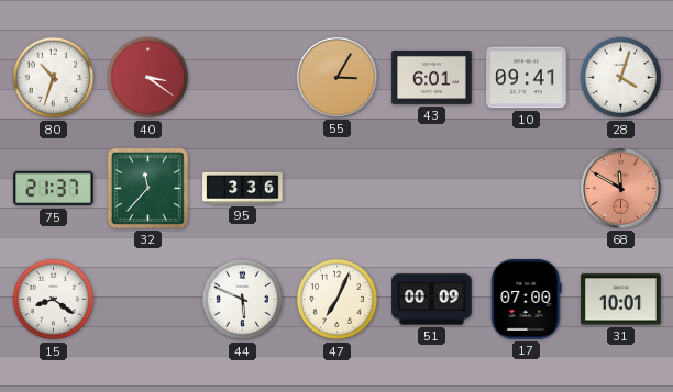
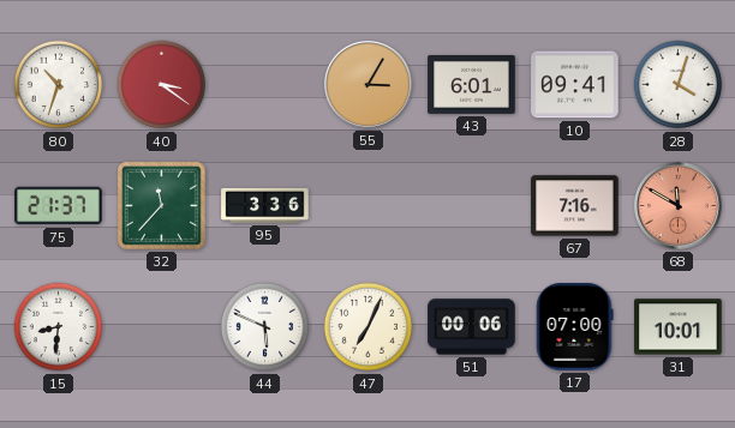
67: none -> 7:16
15: 8:21 -> 8:31
51: 00:09 -> 00:06
